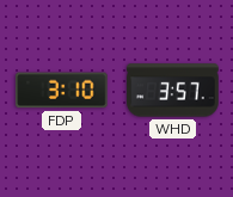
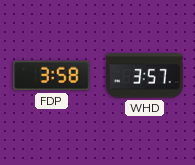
FDP: 3:10 -> 3:58
